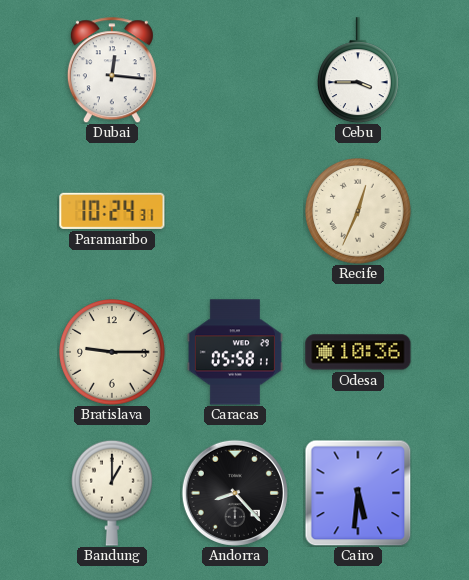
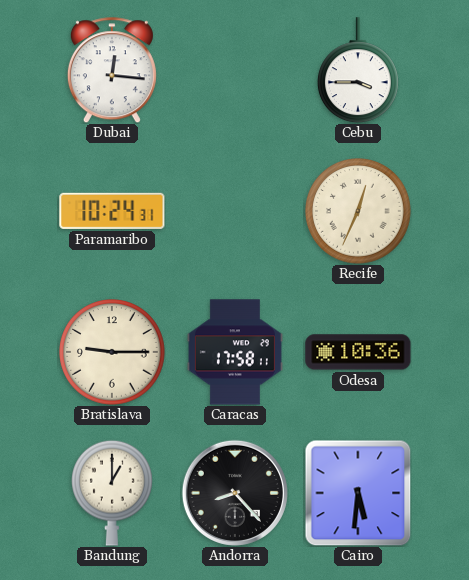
Caracas: 05:58 -> 17:58
